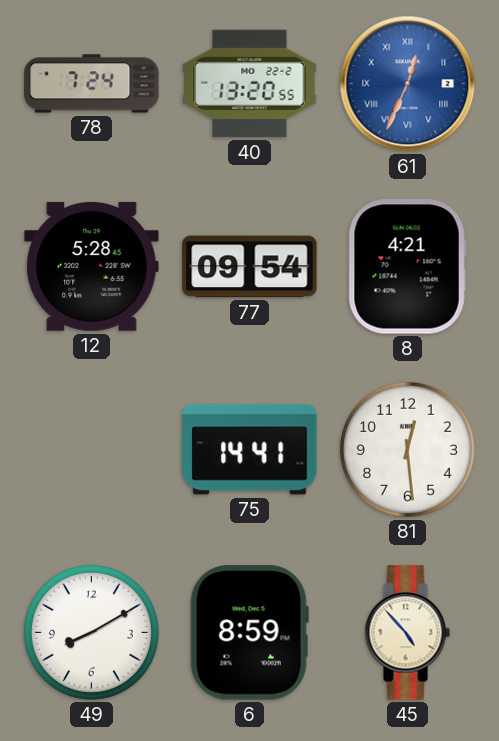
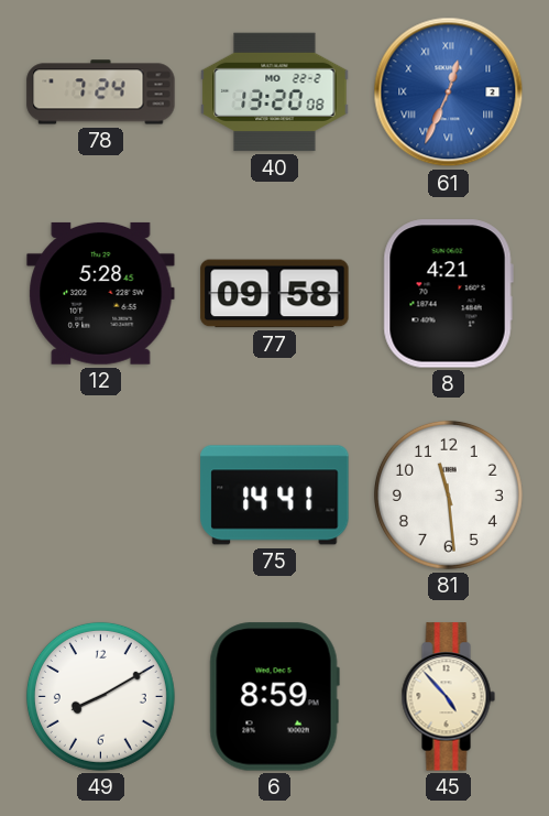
40: 13:20:55 -> 13:20:08
77: 09:54 -> 09:58
81: 12:29 -> 11:29
